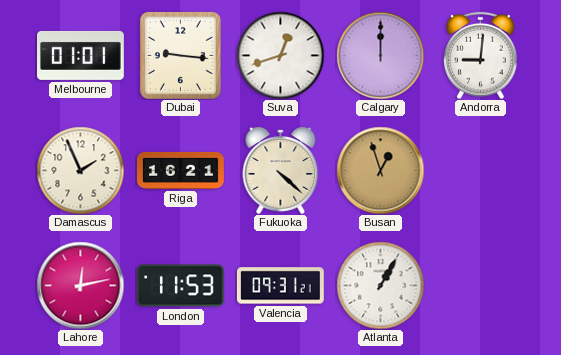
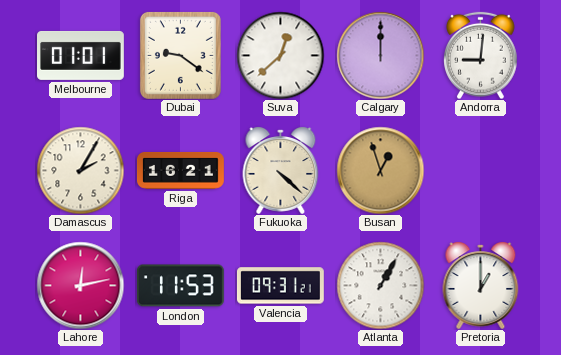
Dubai: 9:16 -> 9:21
Suva: 12:42 -> 12:38
Damascus: 1:56 -> 2:05
Pretoria: none -> 1:00
